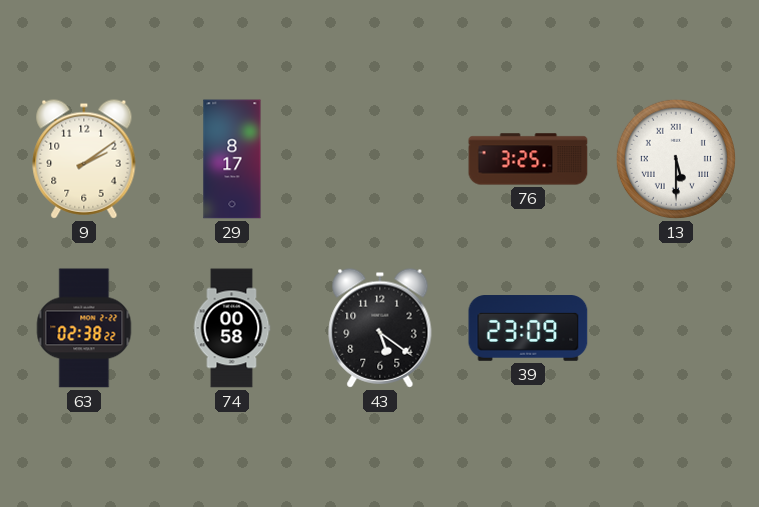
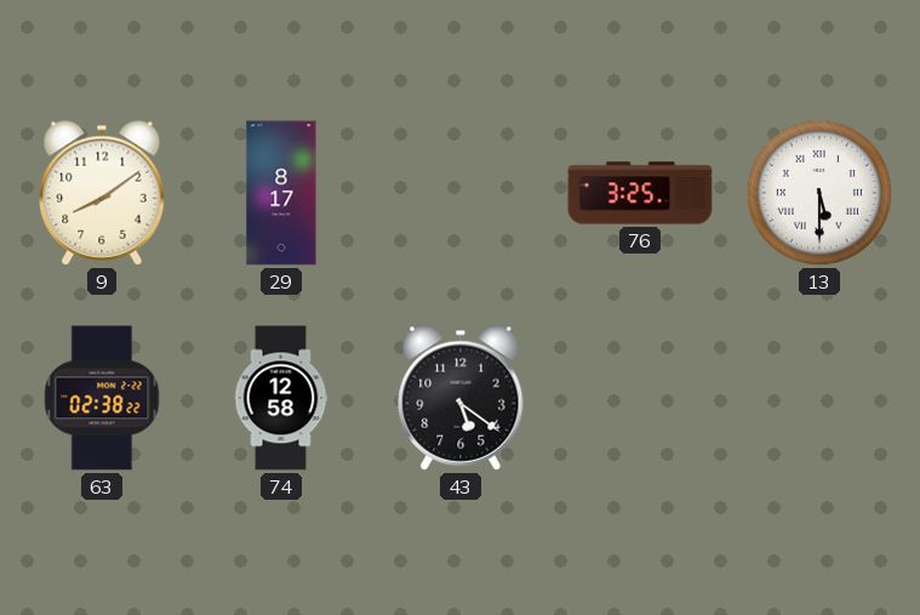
9: 2:09 -> 8:09
74: 00:58 -> 12:58
39: 23:09 -> none
